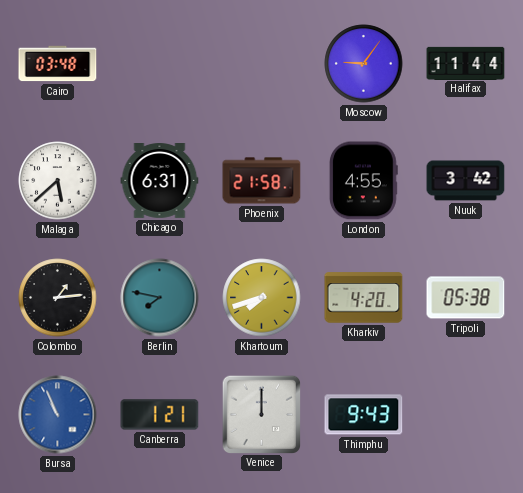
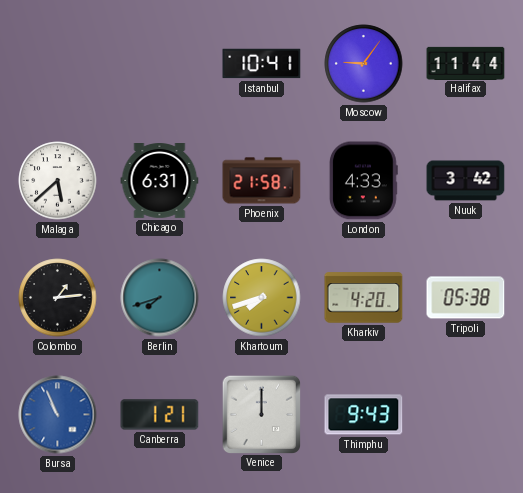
Cairo: 03:48 -> none
Istanbul: none -> 10:41
London: 4:55 -> 4:33
Berlin: 7:47 -> 7:42
